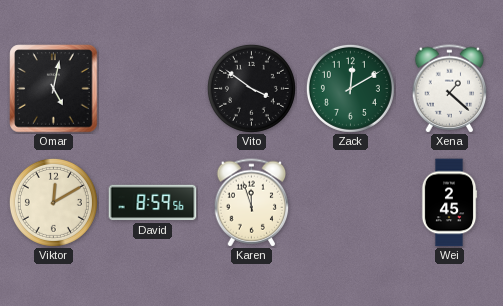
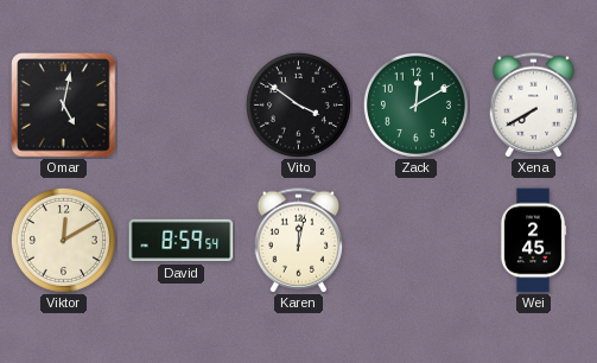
Xena: 1:22 -> 7:40
David: 8:59:56 -> 8:59:54
Karen: 11:57 -> 12:02
